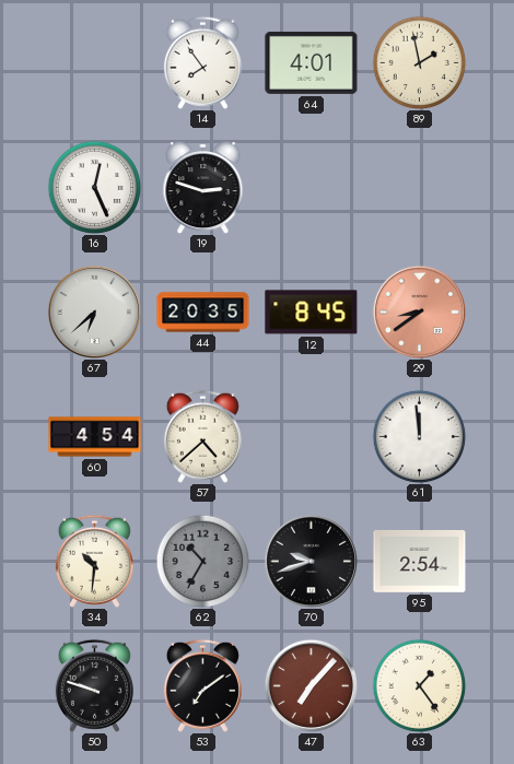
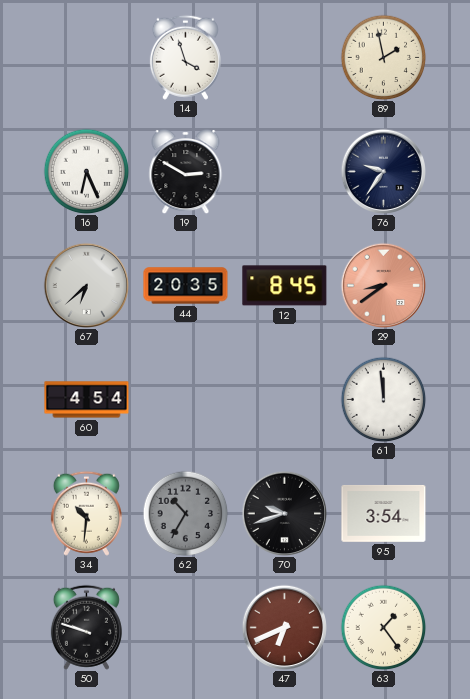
14: 7:54 -> 3:57
64: 4:01 -> none
16: 12:26 -> 6:26
19: 2:48 -> 2:50
76: none -> 9:36
57: 4:38 -> none
95: 2:54 -> 3:54
53: 7:09 -> none
47: 7:07 -> 6:41
